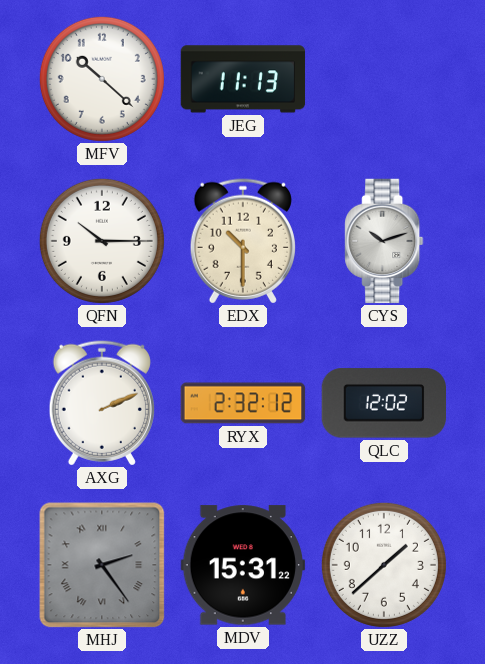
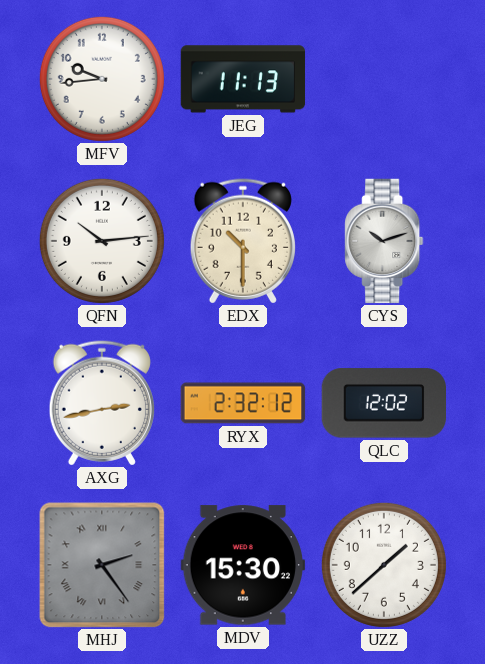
MFV: 10:22 -> 9:44
QFN: 10:15 -> 10:14
AXG: 2:11 -> 2:43
MDV: 15:31 -> 15:30
